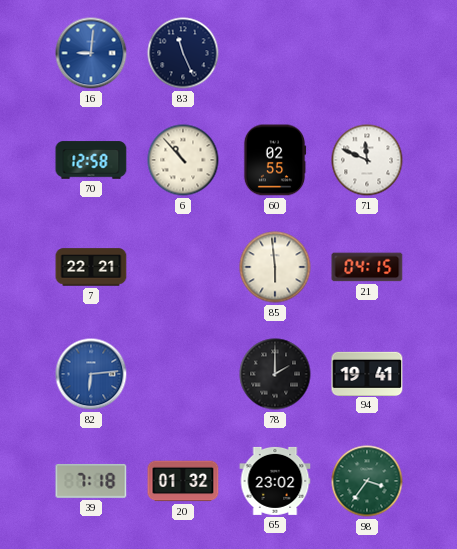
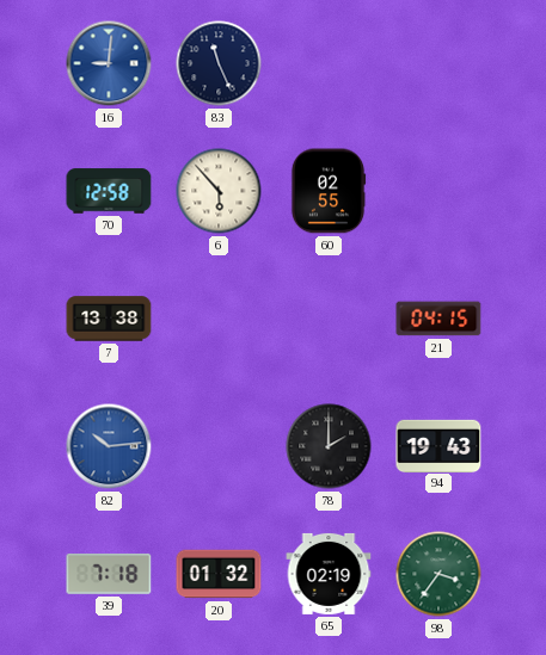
6: 10:53 -> 5:53
71: 11:49 -> none
7: 22:21 -> 13:38
85: 5:59 -> none
82: 6:14 -> 10:14
94: 19:41 -> 19:43
65: 23:02 -> 02:19
